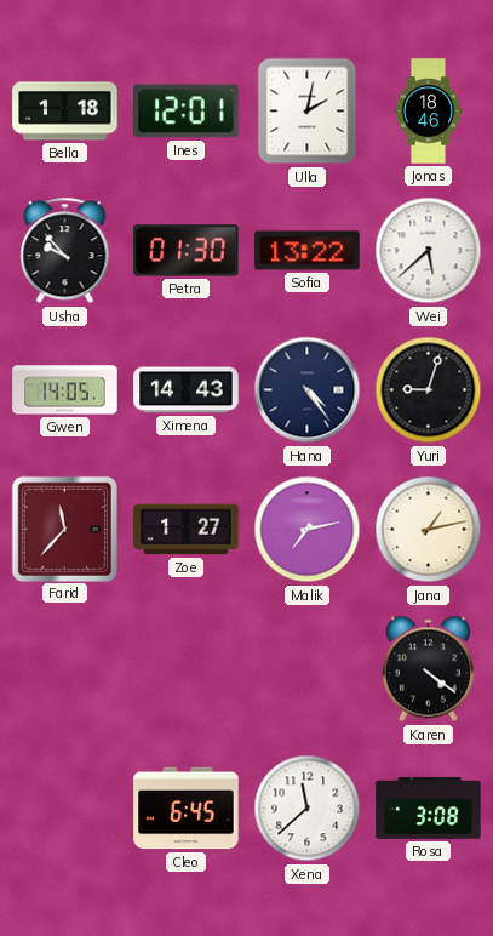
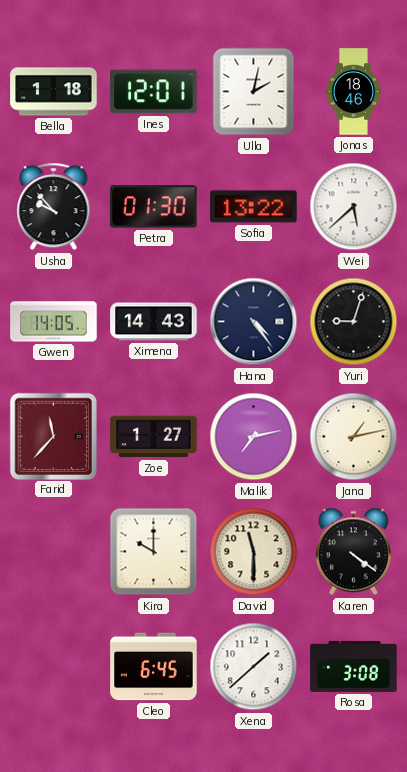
Kira: none -> 10:00
David: none -> 11:30
Xena: 11:38 -> 1:38
